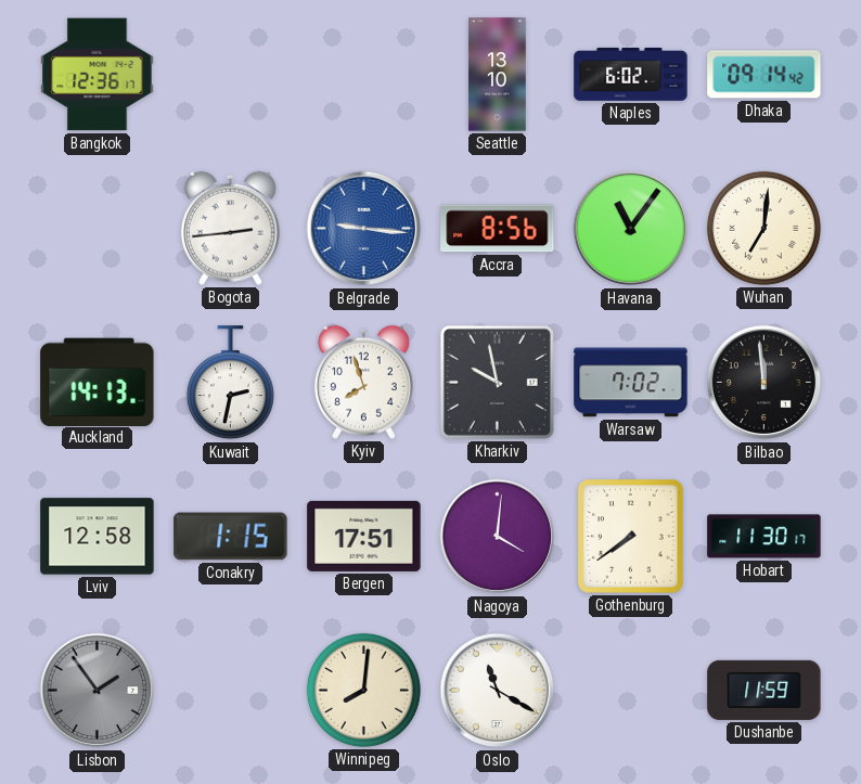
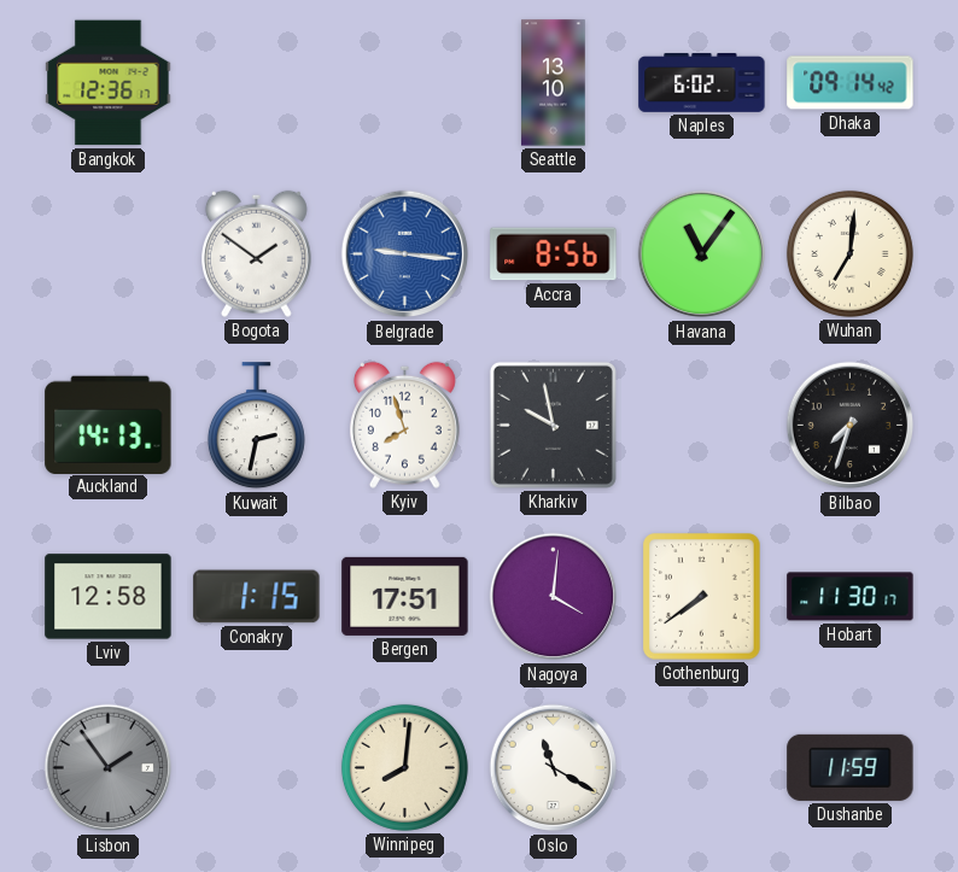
Bogota: 2:44 -> 1:51
Warsaw: 7:02 -> none
Bilbao: 11:59 -> 7:33
